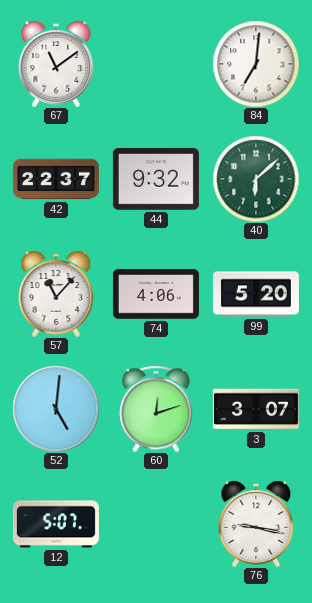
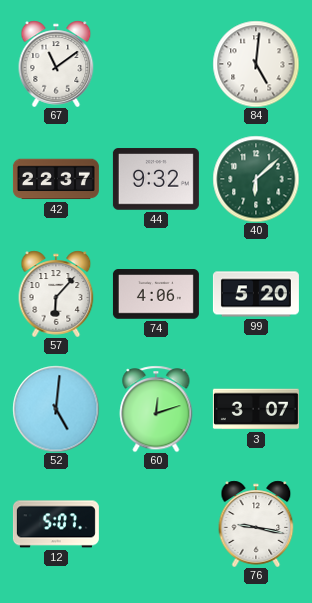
84: 7:01 -> 5:01
57: 11:07 -> 6:07
